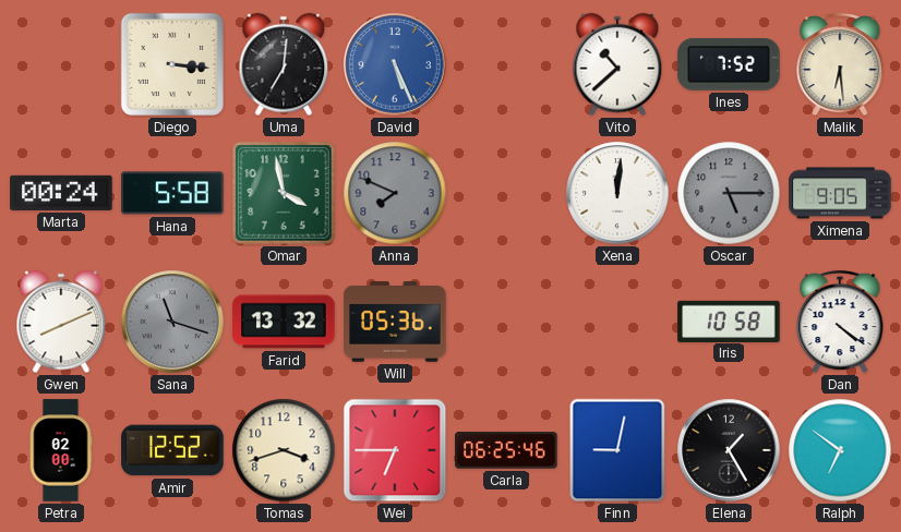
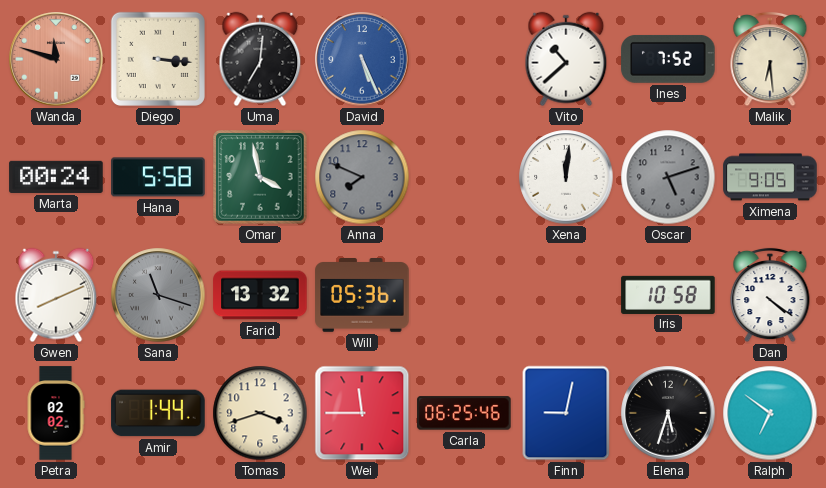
Wanda: none -> 11:48
Oscar: 5:15 -> 5:12
Petra: 02:00 -> 02:02
Amir: 12:52 -> 1:44
Wei: 6:45 -> 11:45
Elena: 1:25 -> 5:33
